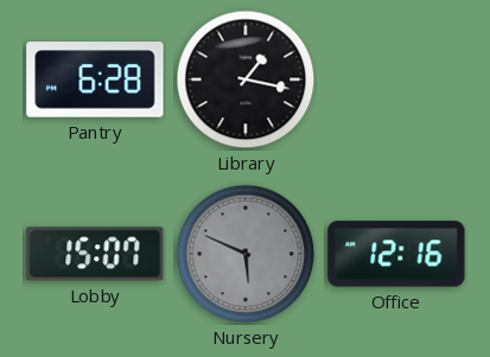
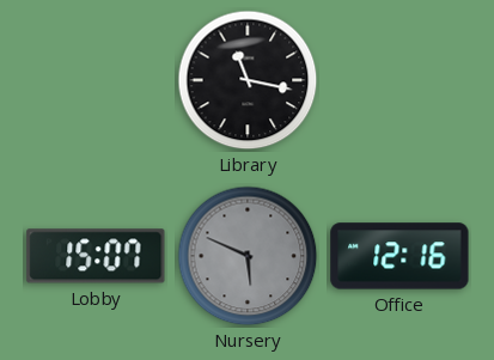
Pantry: 6:28 -> none
Library: 1:17 -> 11:17
